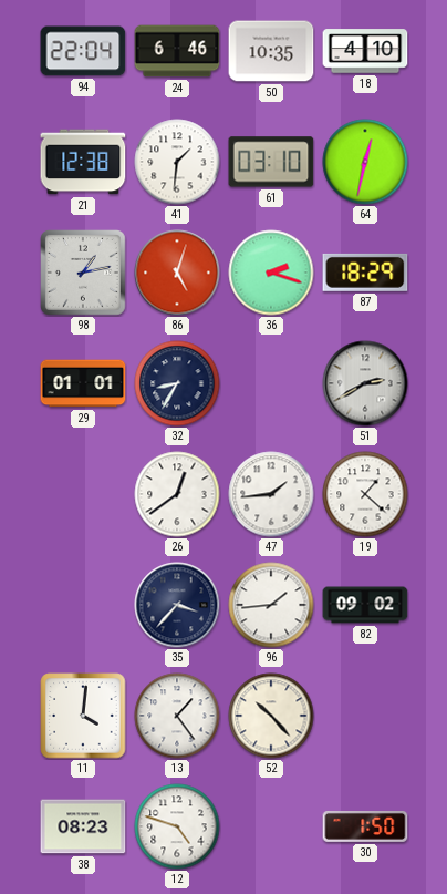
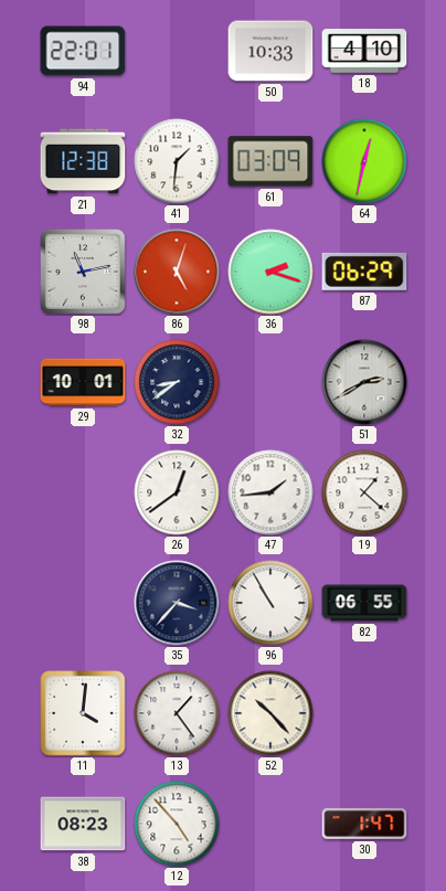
94: 22:04 -> 22:01
24: 6:46 -> none
50: 10:35 -> 10:33
61: 03:10 -> 03:09
98: 1:13 -> 11:13
87: 18:29 -> 06:29
29: 01:01 -> 10:01
32: 8:35 -> 8:39
96: 1:44 -> 10:55
82: 09:02 -> 06:55
12: 4:48 -> 4:53
30: 1:50 -> 1:47
